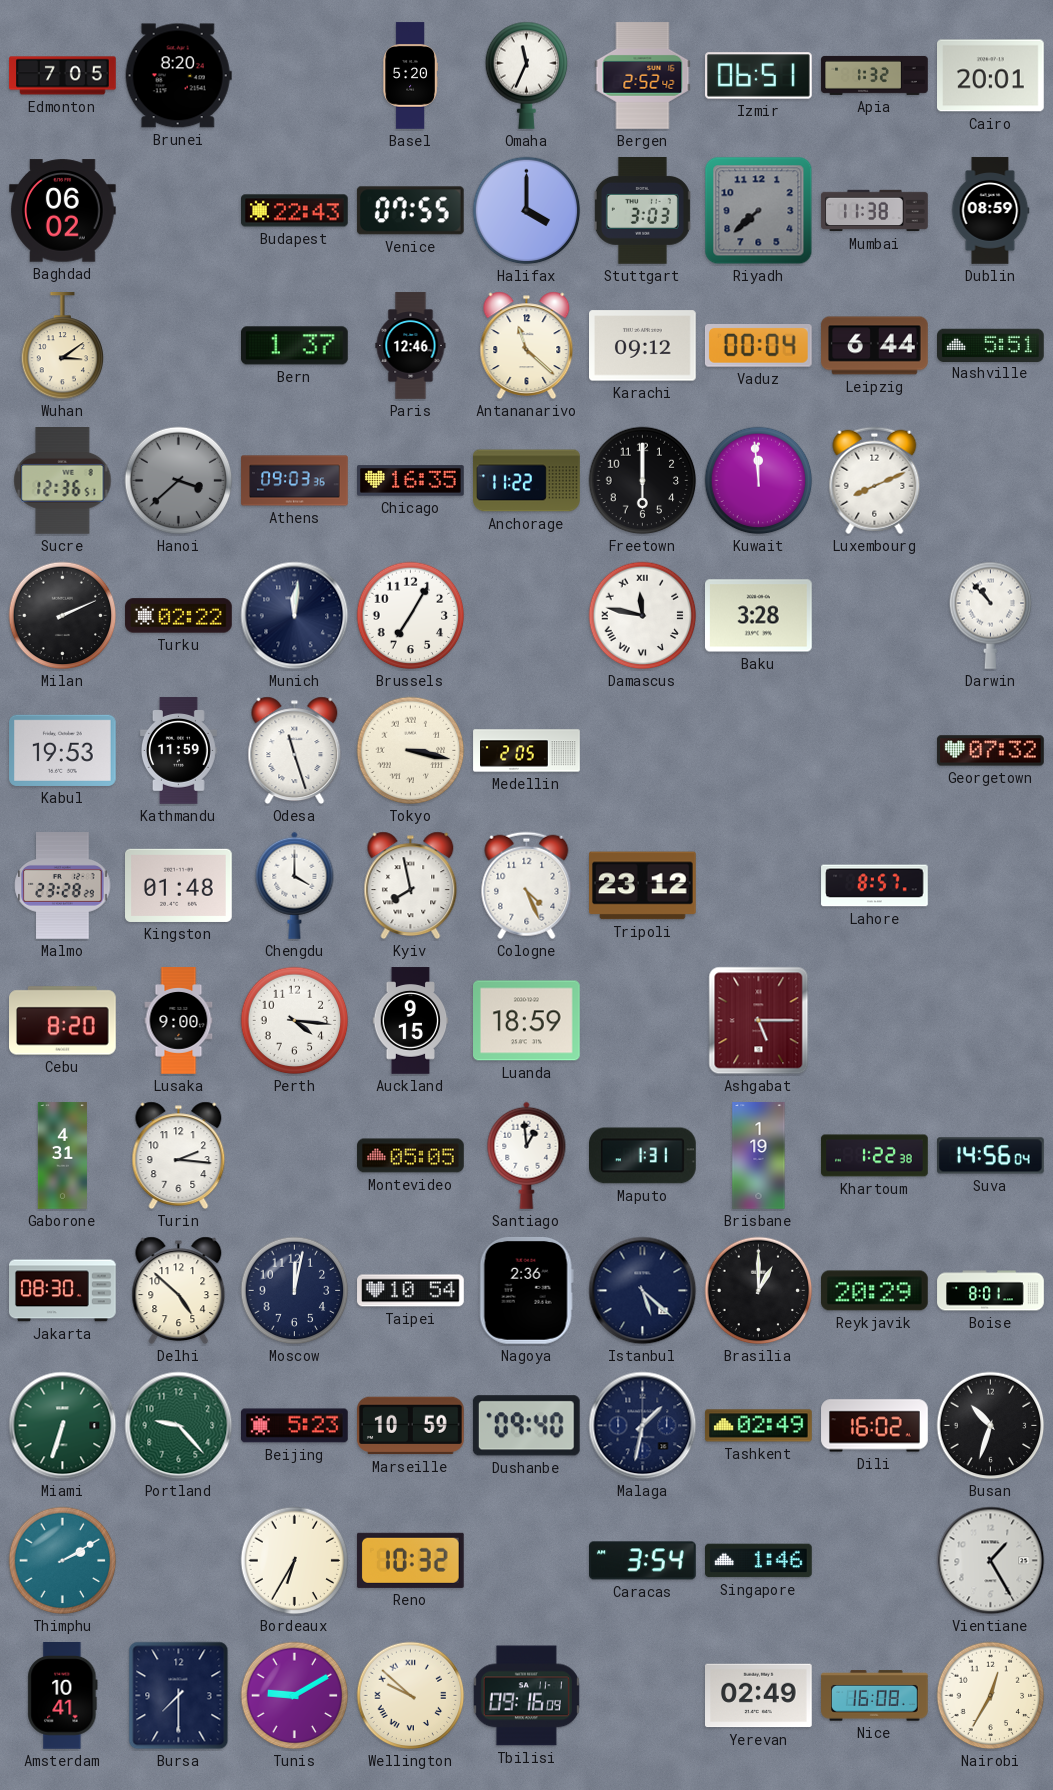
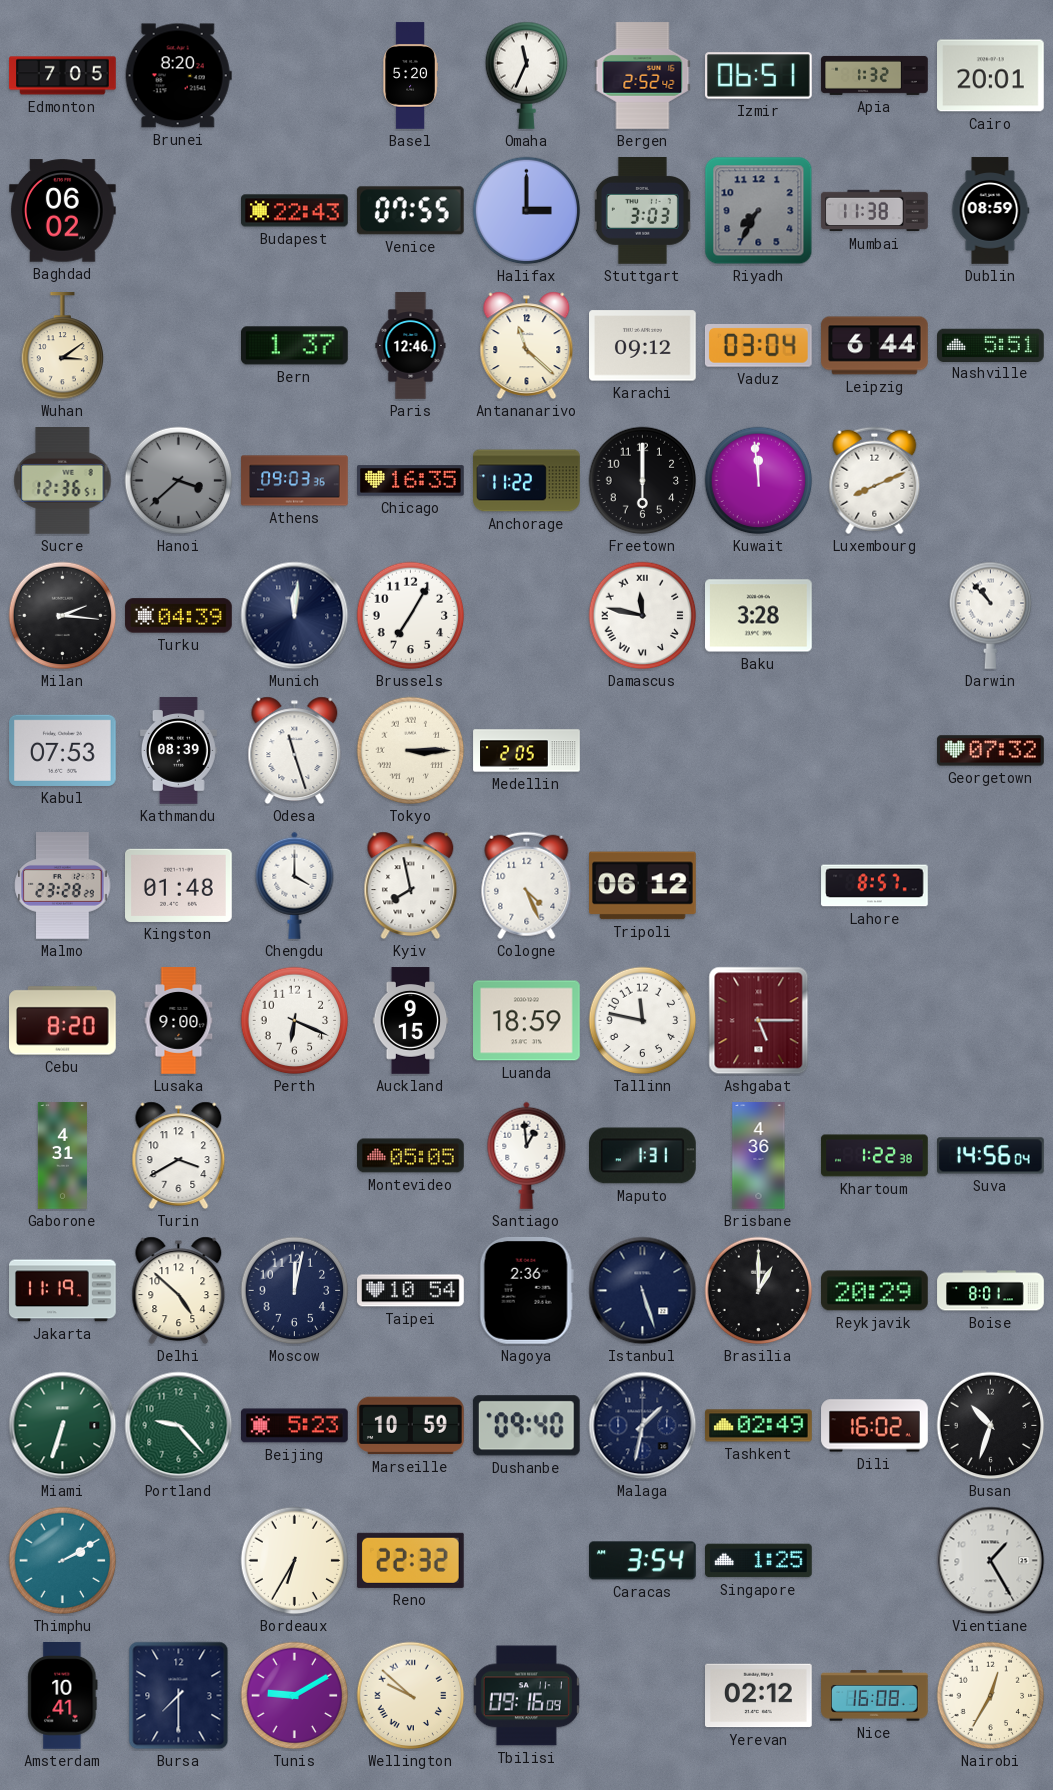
Halifax: 4:00 -> 3:00
Riyadh: 7:38 -> 7:35
Vaduz: 00:04 -> 03:04
Milan: 2:11 -> 2:16
Turku: 02:22 -> 04:39
Kabul: 19:53 -> 07:53
Kathmandu: 11:59 -> 08:39
Tokyo: 3:17 -> 3:15
Tripoli: 23:12 -> 06:12
Perth: 4:16 -> 6:19
Tallinn: none -> 11:47
Turin: 2:16 -> 3:40
Brisbane: 1:19 -> 4:36
Jakarta: 08:30 -> 11:19
Istanbul: 5:22 -> 5:27
Reno: 10:32 -> 22:32
Singapore: 1:46 -> 1:25
Yerevan: 02:49 -> 02:12
